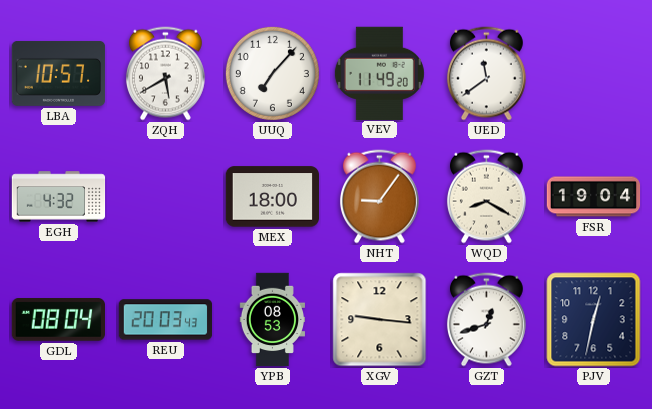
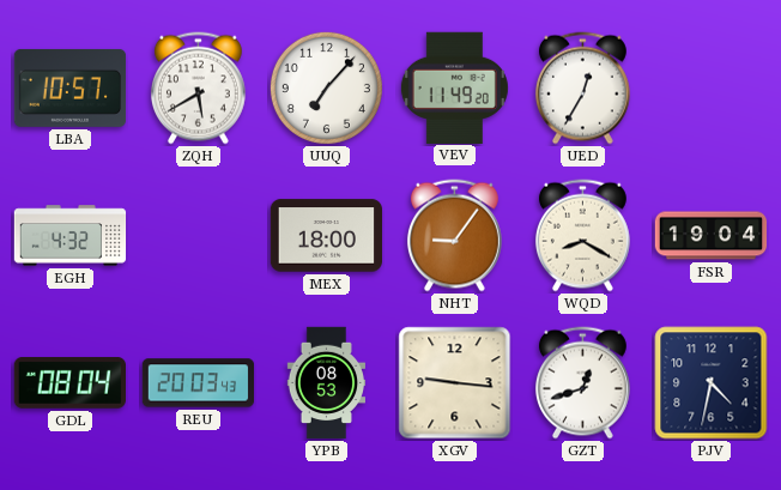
UED: 11:39 -> 12:35
PJV: 12:32 -> 4:32
